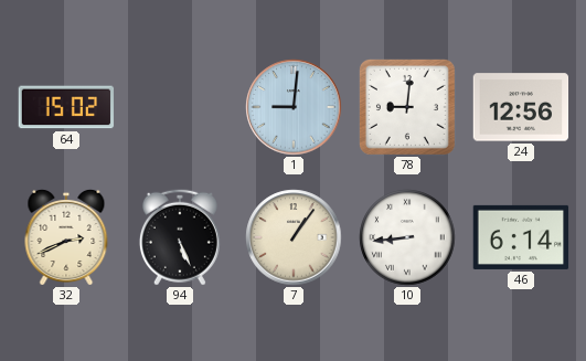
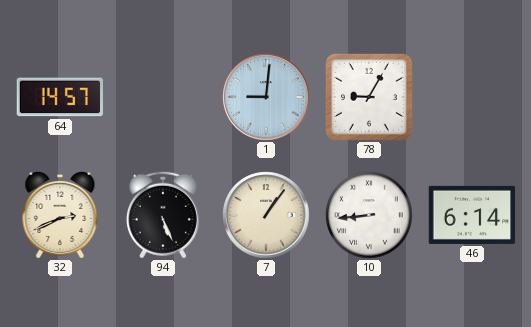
64: 15:02 -> 14:57
78: 9:01 -> 9:05
24: 12:56 -> none
